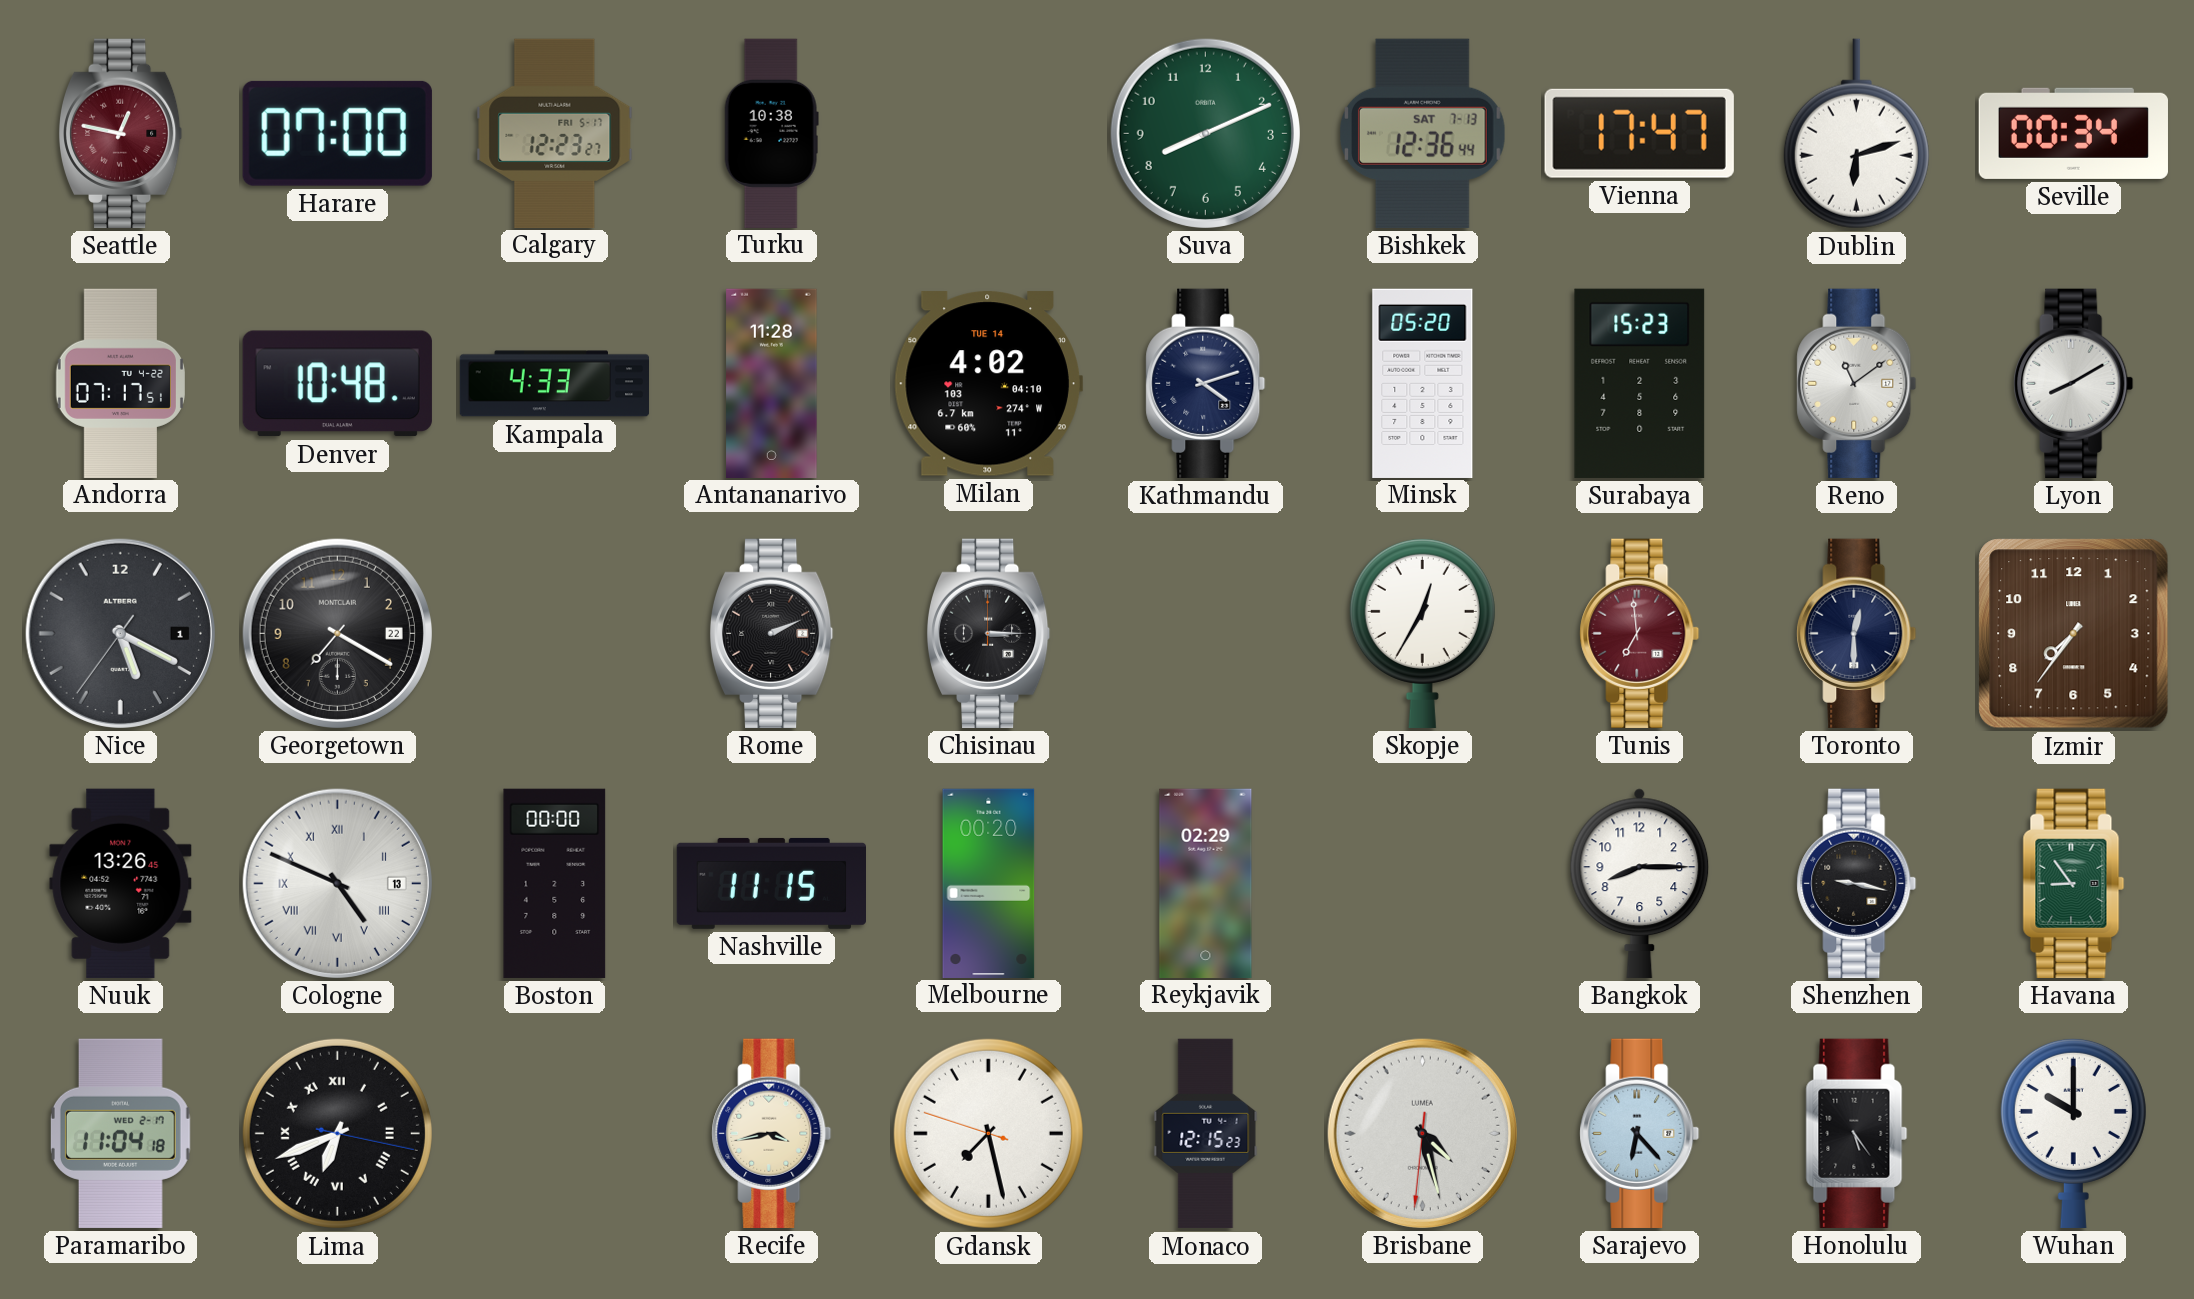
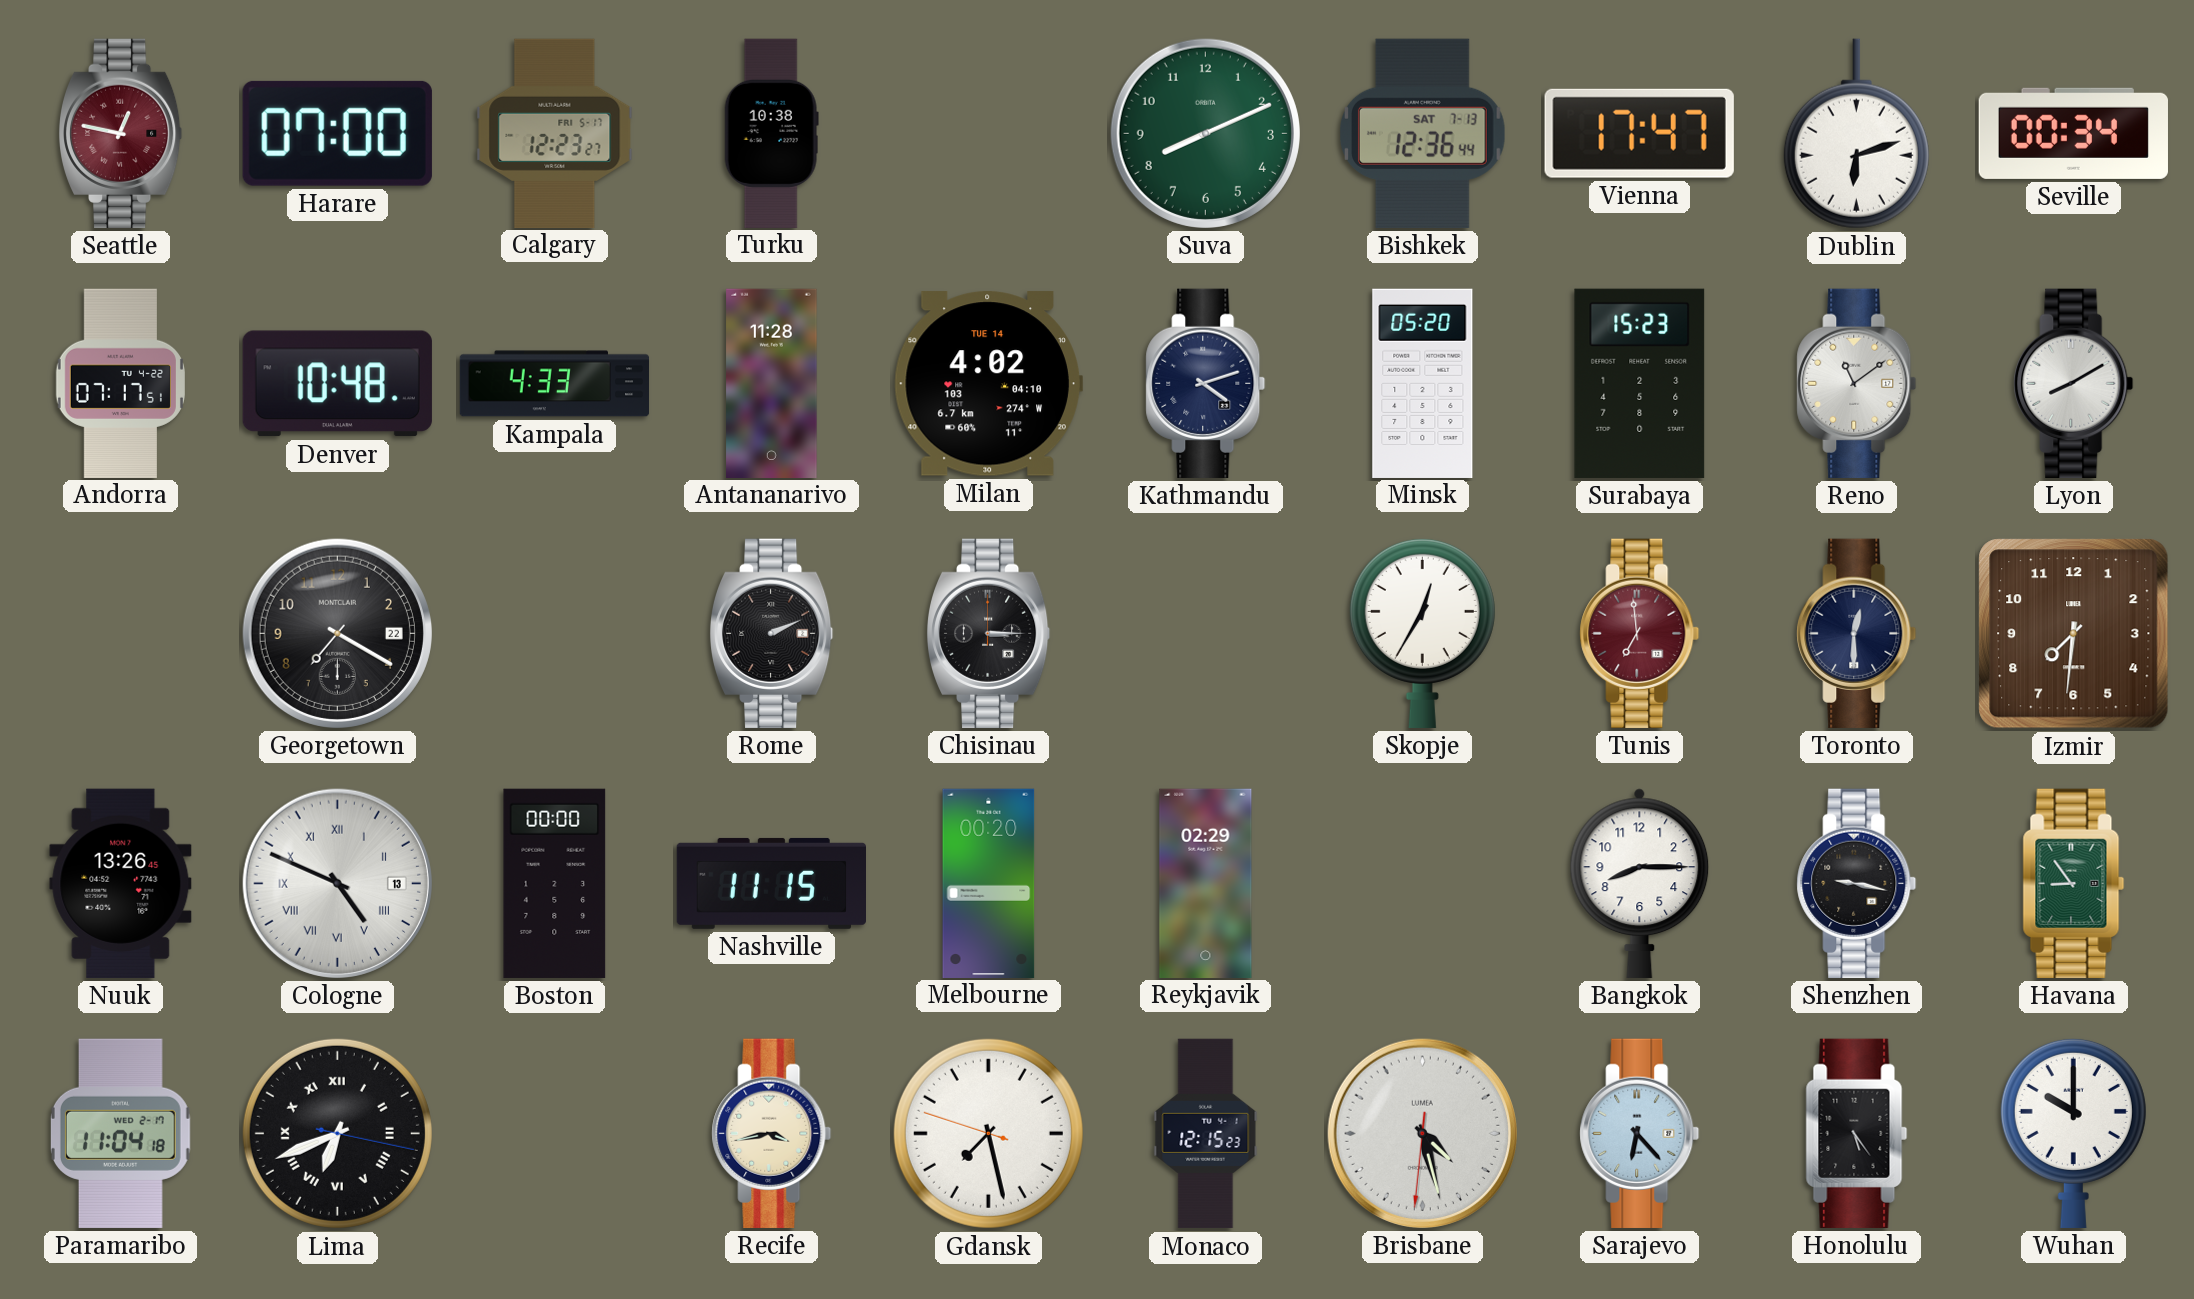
Nice: 5:19 -> none
Izmir: 7:36 -> 7:31
